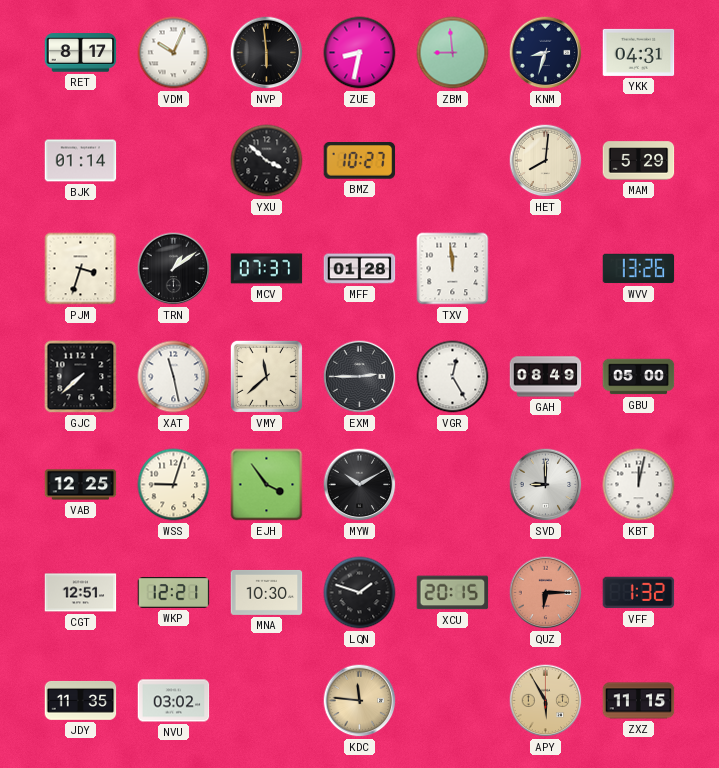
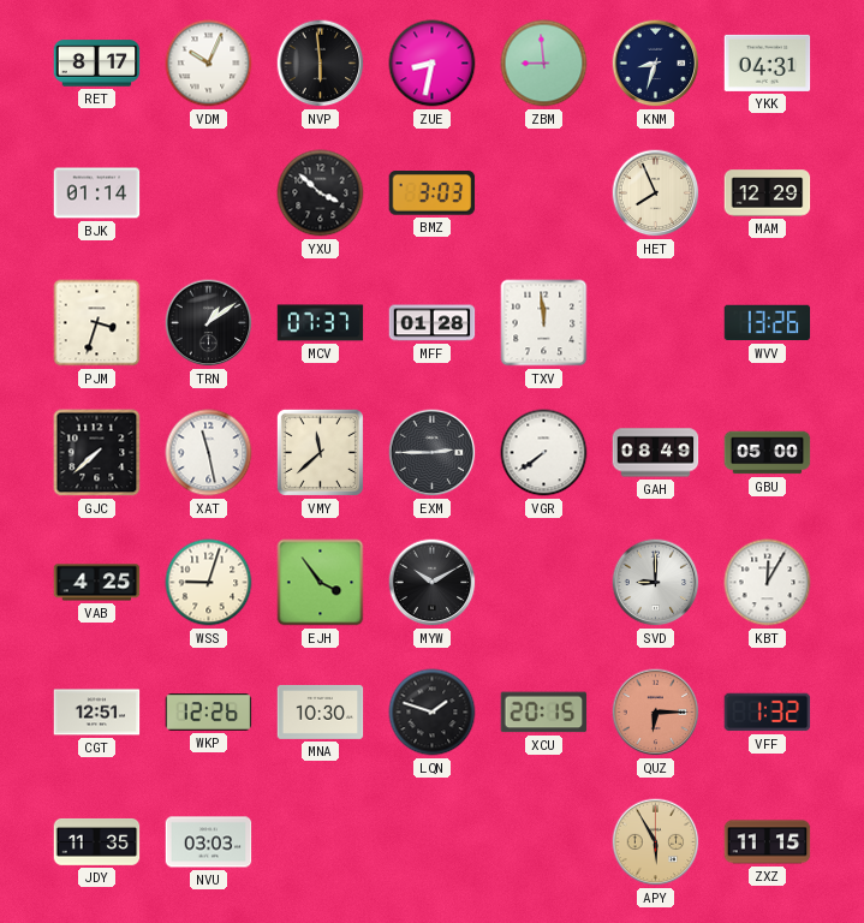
BMZ: 10:27 -> 3:03
HET: 8:01 -> 7:56
MAM: 5:29 -> 12:29
VGR: 12:25 -> 7:39
VAB: 12:25 -> 4:25
KBT: 12:02 -> 12:05
WKP: 12:21 -> 12:26
NVU: 03:02 -> 03:03
KDC: 11:46 -> none
